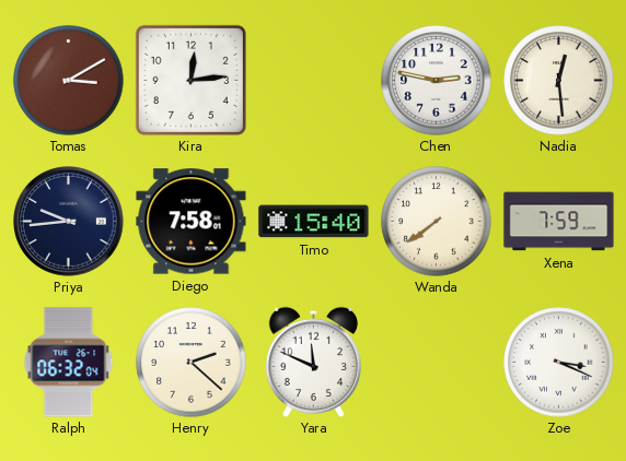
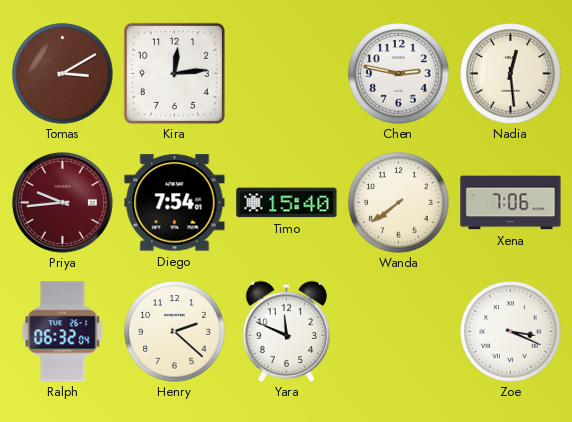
Priya dial: navy -> burgundy
Diego: 7:58 -> 7:54
Xena: 7:59 -> 7:06
